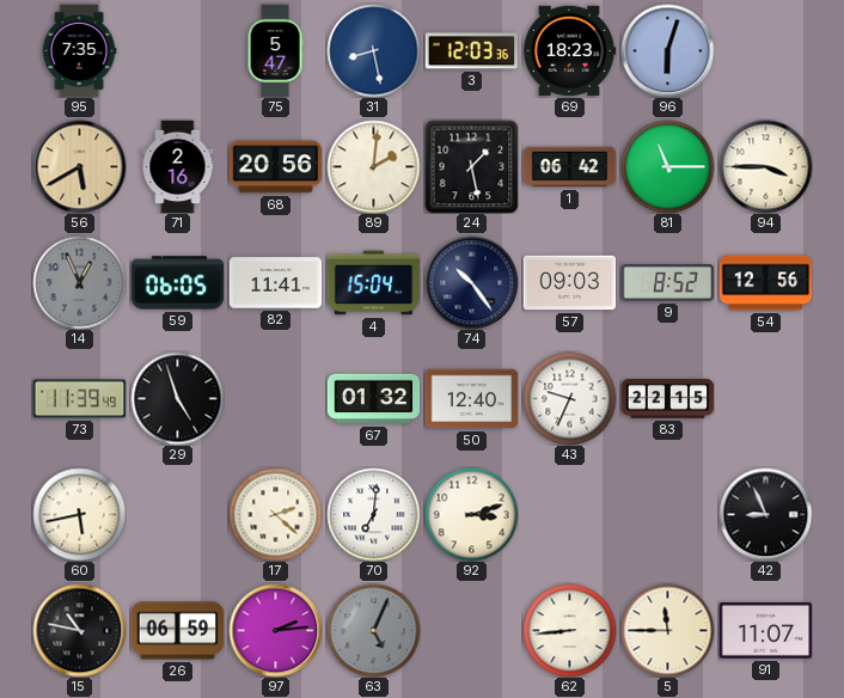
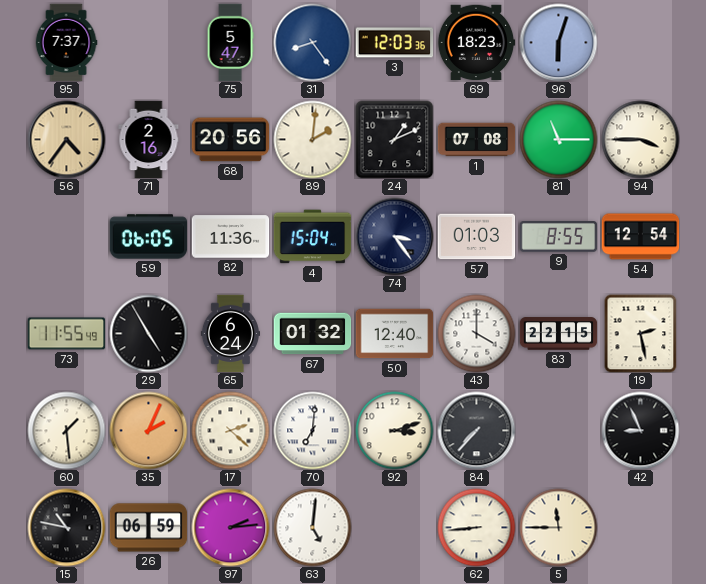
95: 7:35 -> 7:37
31: 8:28 -> 8:24
56: 5:40 -> 4:36
24: 1:28 -> 1:11
1: 06:42 -> 07:08
14: 12:56 -> none
82: 11:41 -> 11:36
74: 10:24 -> 3:24
57: 09:03 -> 01:03
9: 8:52 -> 8:55
54: 12:56 -> 12:54
73: 11:39 -> 11:55
29: 4:57 -> 4:55
65: none -> 6:24
43: 9:34 -> 4:00
19: none -> 2:28
60: 5:43 -> 1:29
35: none -> 2:04
84: none -> 7:37
63: 5:04 -> 5:01
63 dial: grey -> white
91: 11:07 -> none
